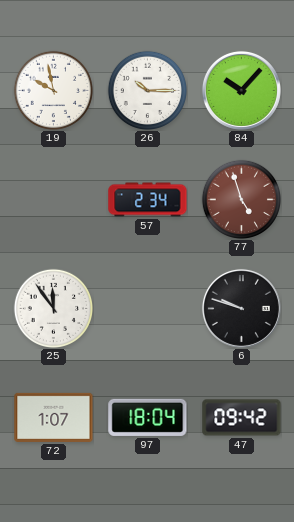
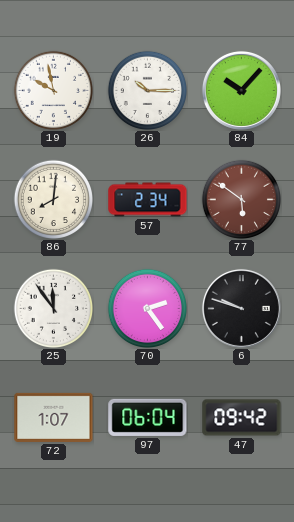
86: none -> 8:01
77: 4:57 -> 5:51
70: none -> 2:24
97: 18:04 -> 06:04
